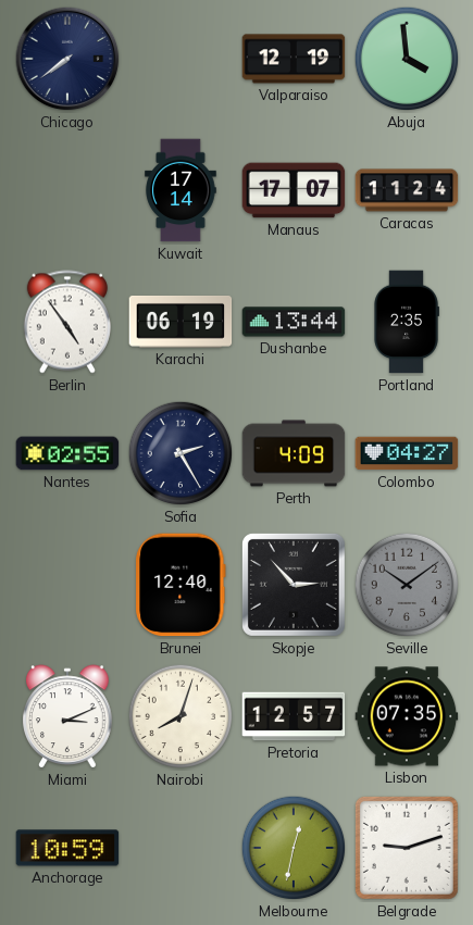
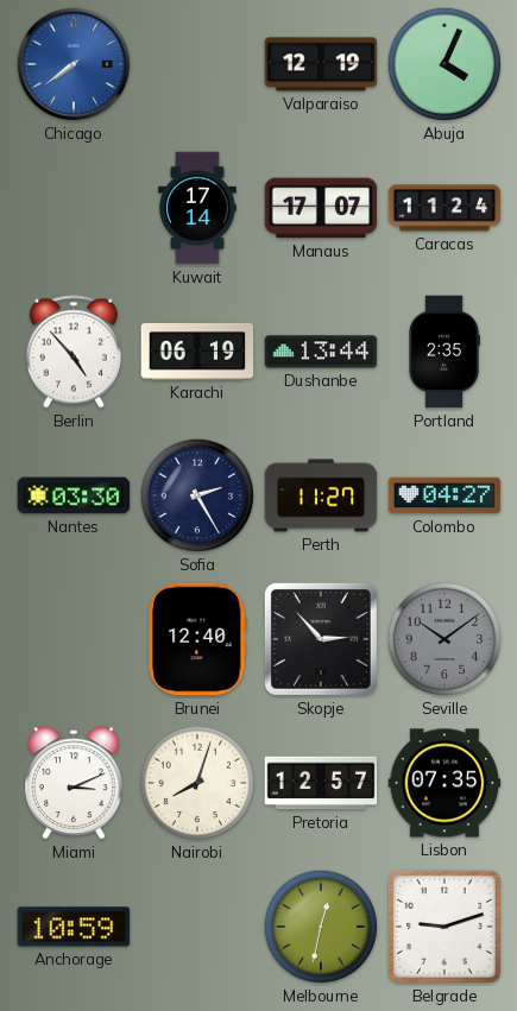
Chicago dial: navy -> blue
Abuja: 3:59 -> 4:04
Berlin: 4:54 -> 4:53
Nantes: 02:55 -> 03:30
Perth: 4:09 -> 11:27
